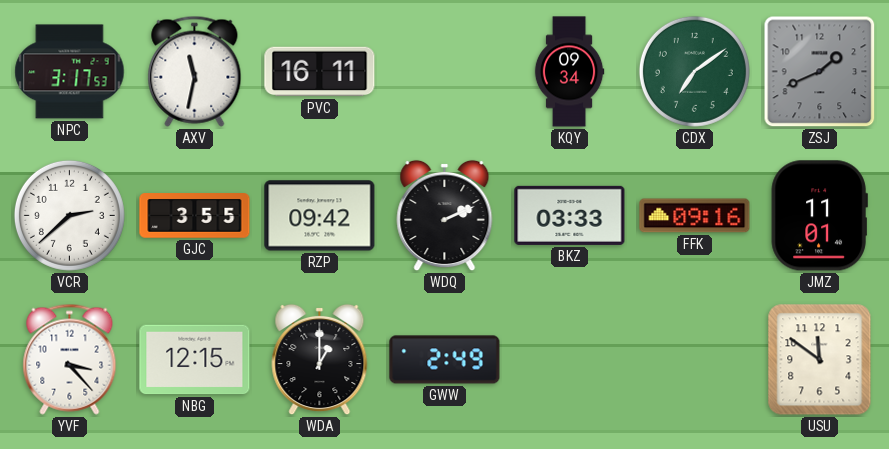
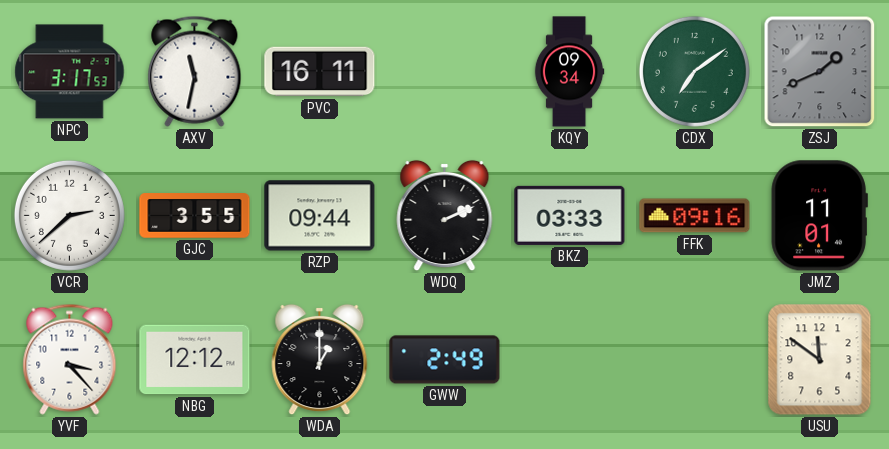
RZP: 09:42 -> 09:44
NBG: 12:15 -> 12:12
